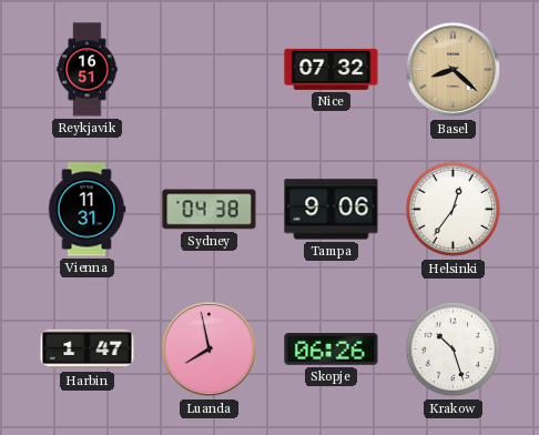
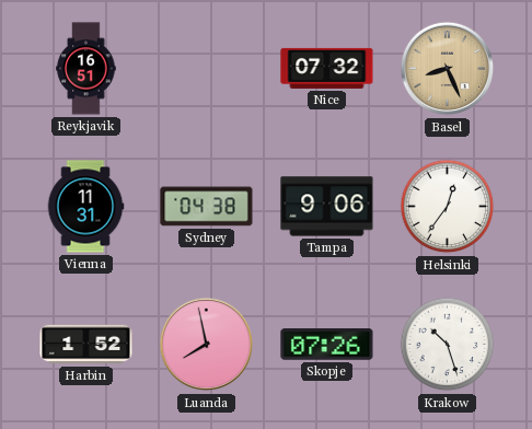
Basel: 8:22 -> 8:26
Harbin: 1:47 -> 1:52
Skopje: 06:26 -> 07:26
